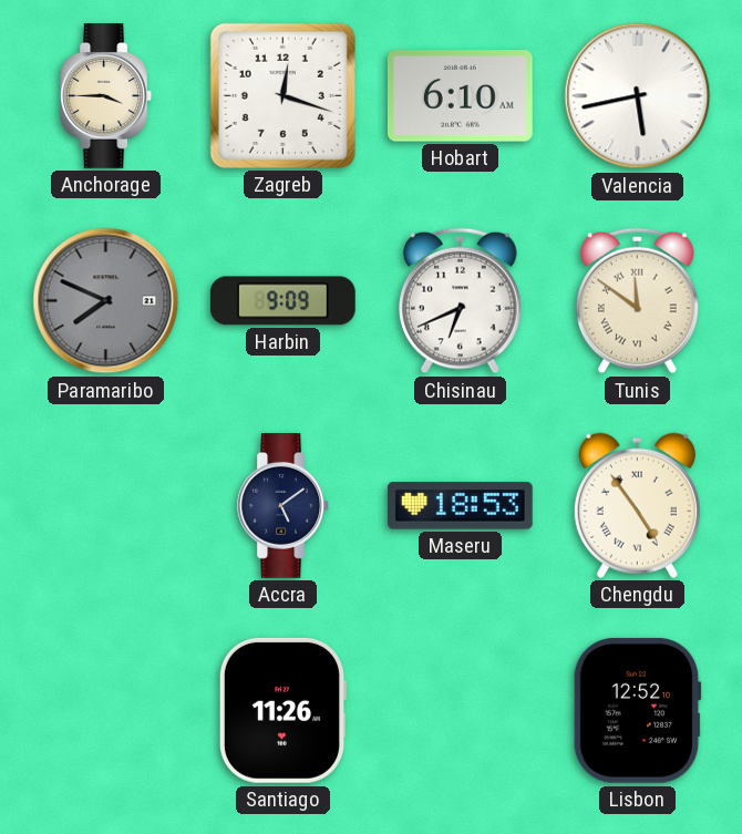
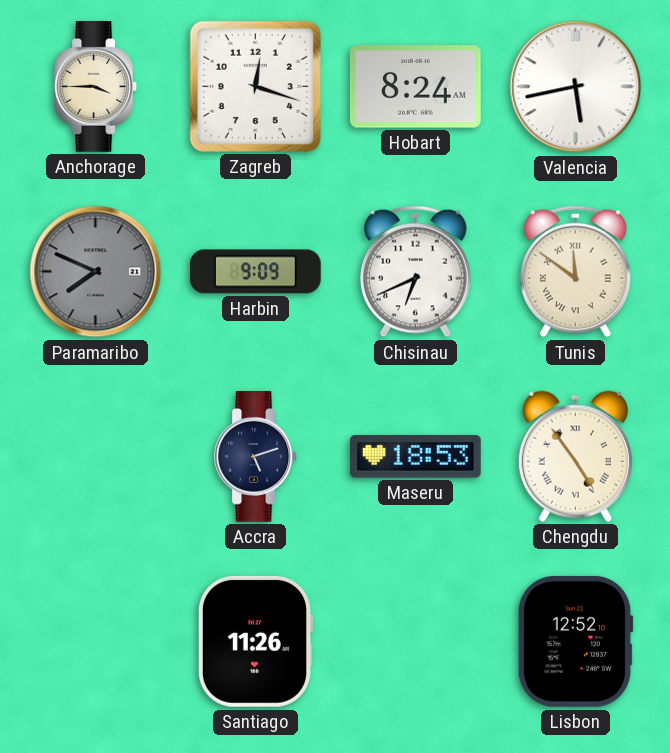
Hobart: 6:10 -> 8:24
Accra: 5:09 -> 5:12
